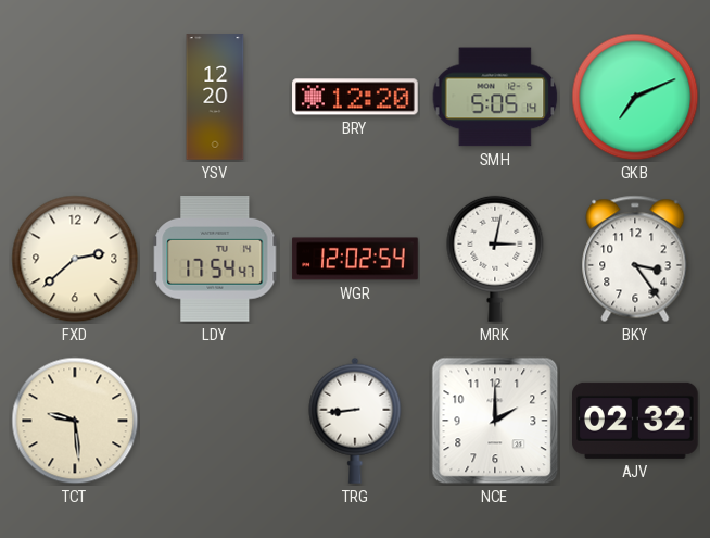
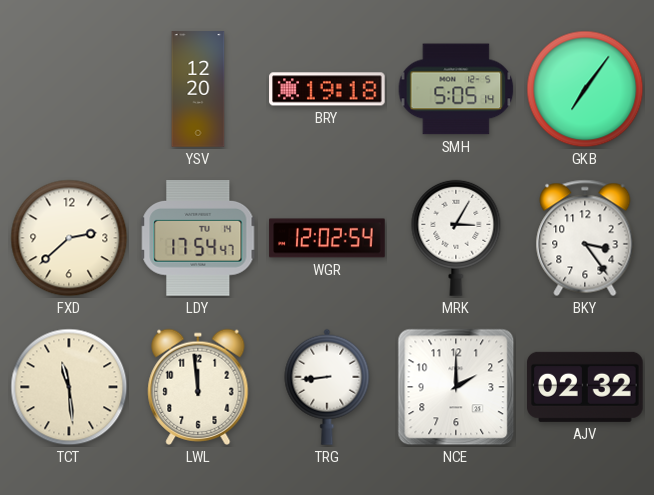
BRY: 12:20 -> 19:18
GKB: 7:11 -> 7:06
MRK: 3:02 -> 3:05
TCT: 9:29 -> 11:29
LWL: none -> 11:59
